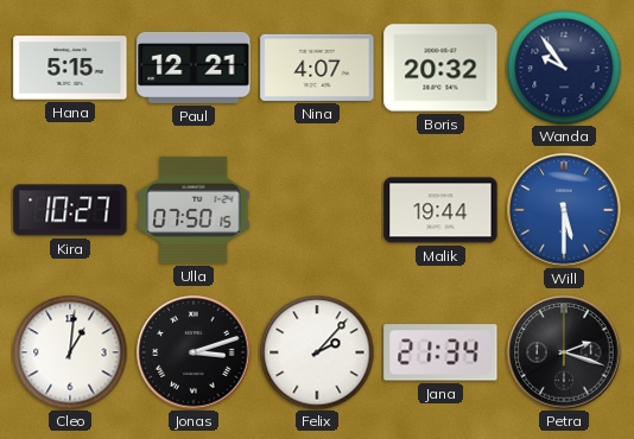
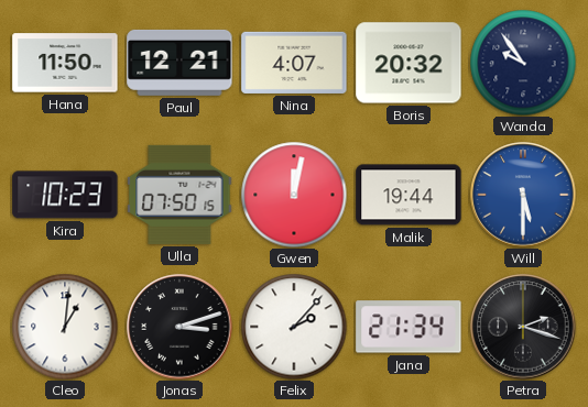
Hana: 5:15 -> 11:50
Kira: 10:27 -> 10:23
Gwen: none -> 12:02
